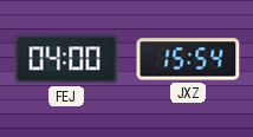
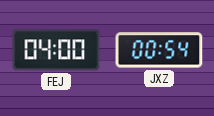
JXZ: 15:54 -> 00:54
